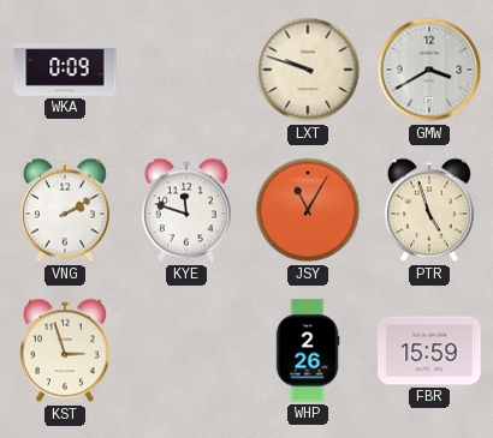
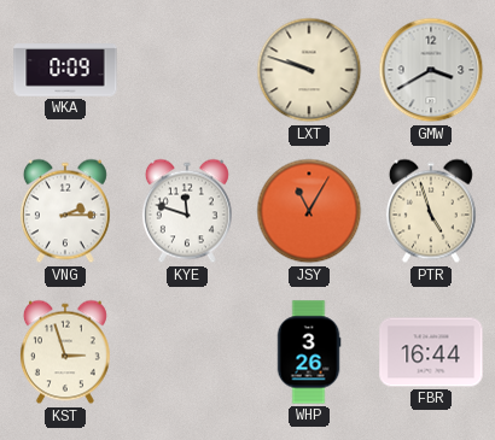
VNG: 2:10 -> 2:15
WHP: 2:26 -> 3:26
FBR: 15:59 -> 16:44
